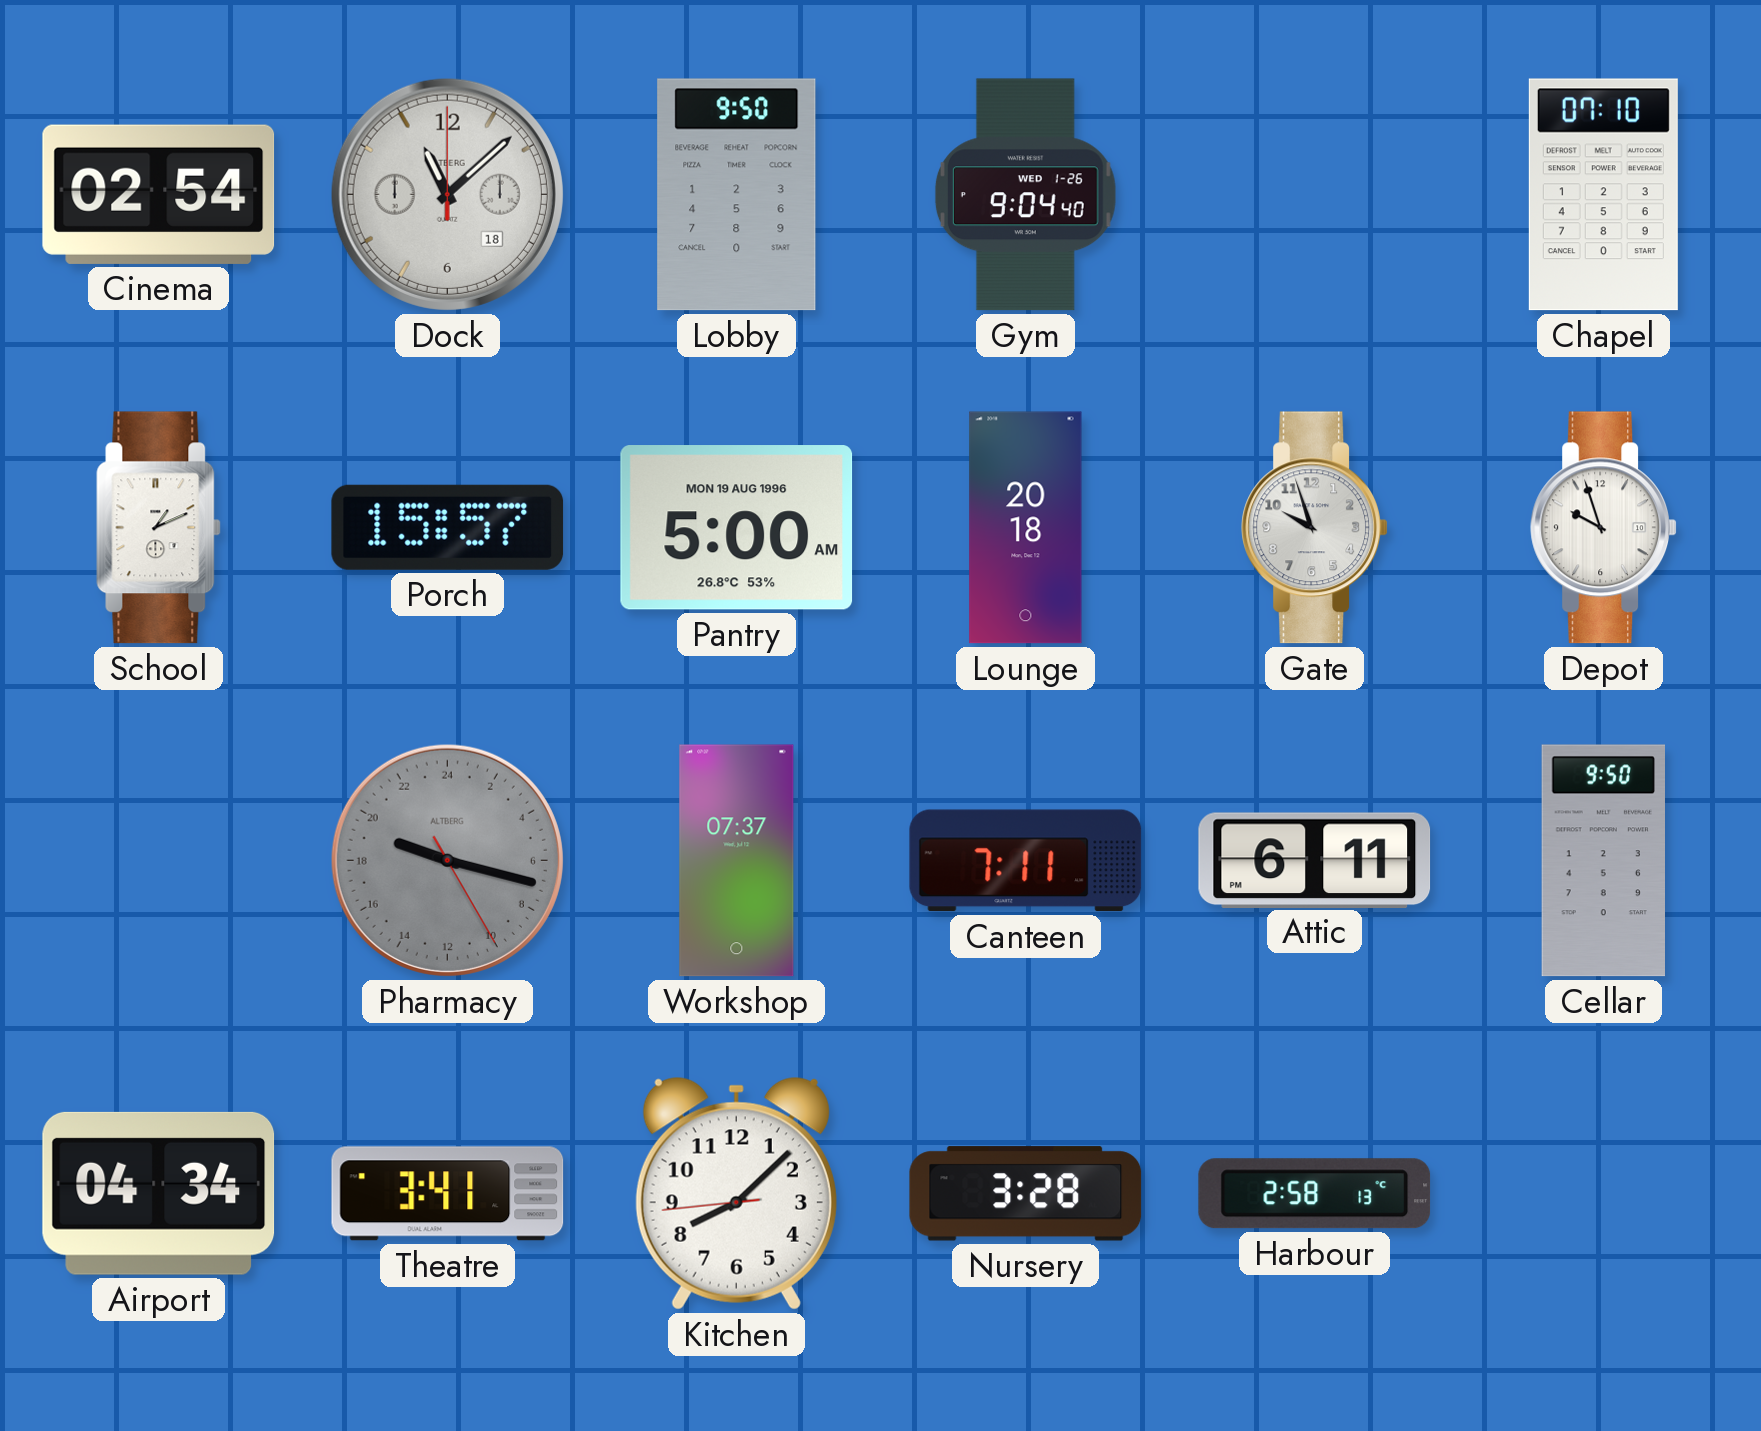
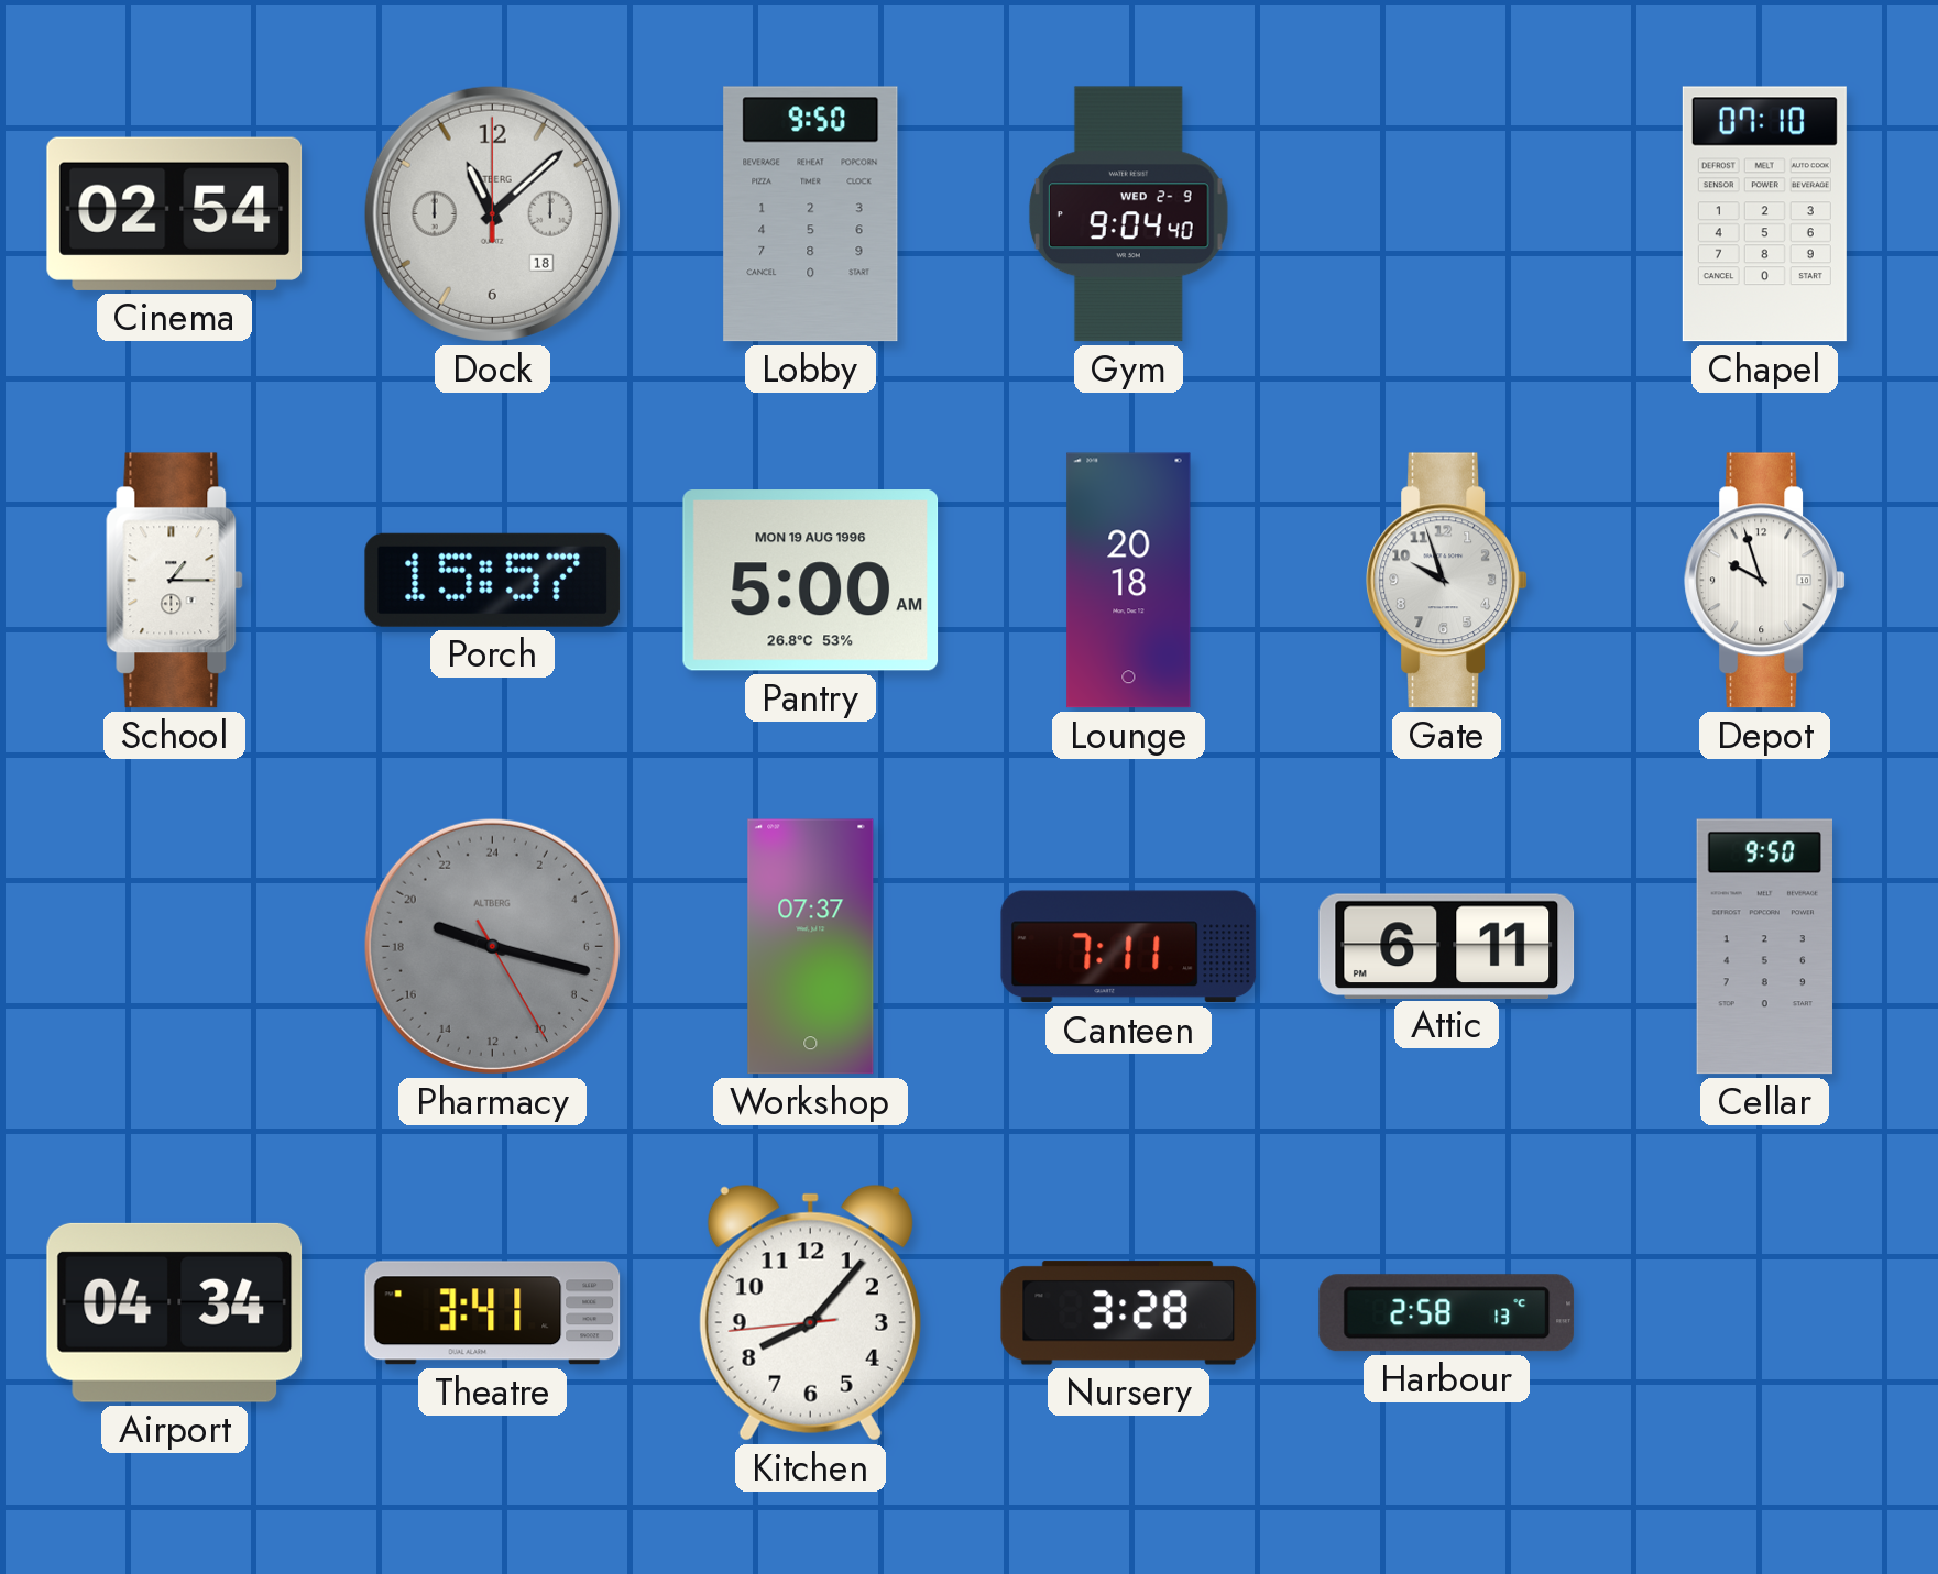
Gym date: WED 1-26 -> WED 2-9
School: 1:11 -> 1:15
Kitchen: 8:07 -> 8:06
